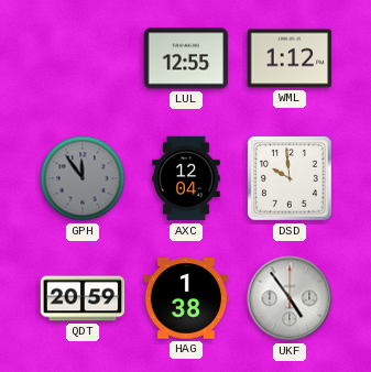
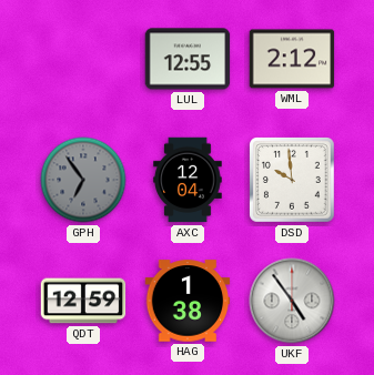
WML: 1:12 -> 2:12
GPH: 11:54 -> 6:54
QDT: 20:59 -> 12:59
